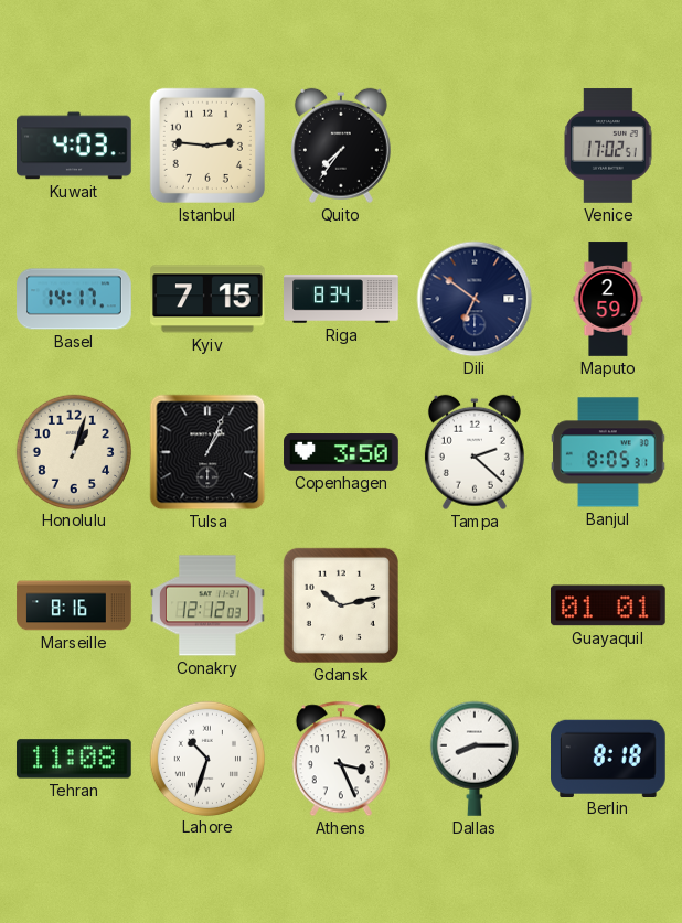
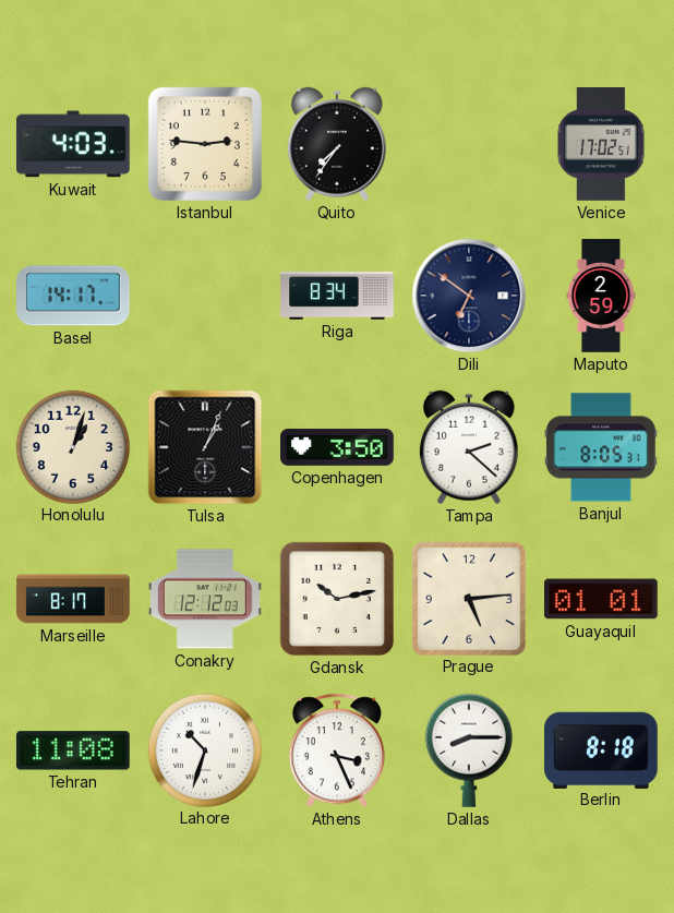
Kyiv: 7:15 -> none
Marseille: 8:16 -> 8:17
Prague: none -> 5:14
